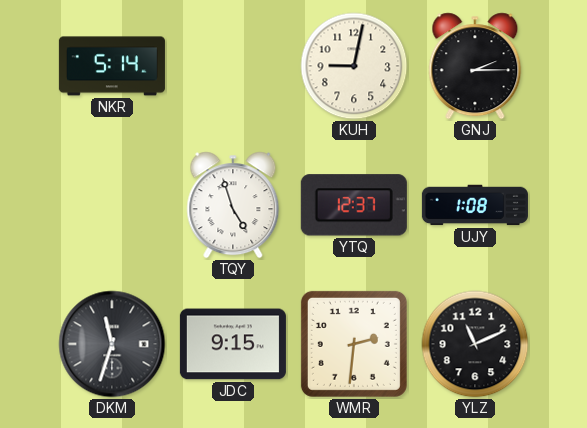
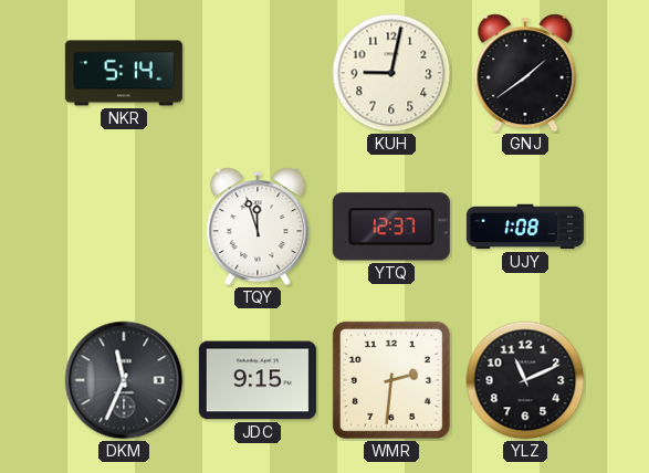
GNJ: 2:15 -> 1:39
TQY: 4:57 -> 11:57
DKM: 11:33 -> 11:34
